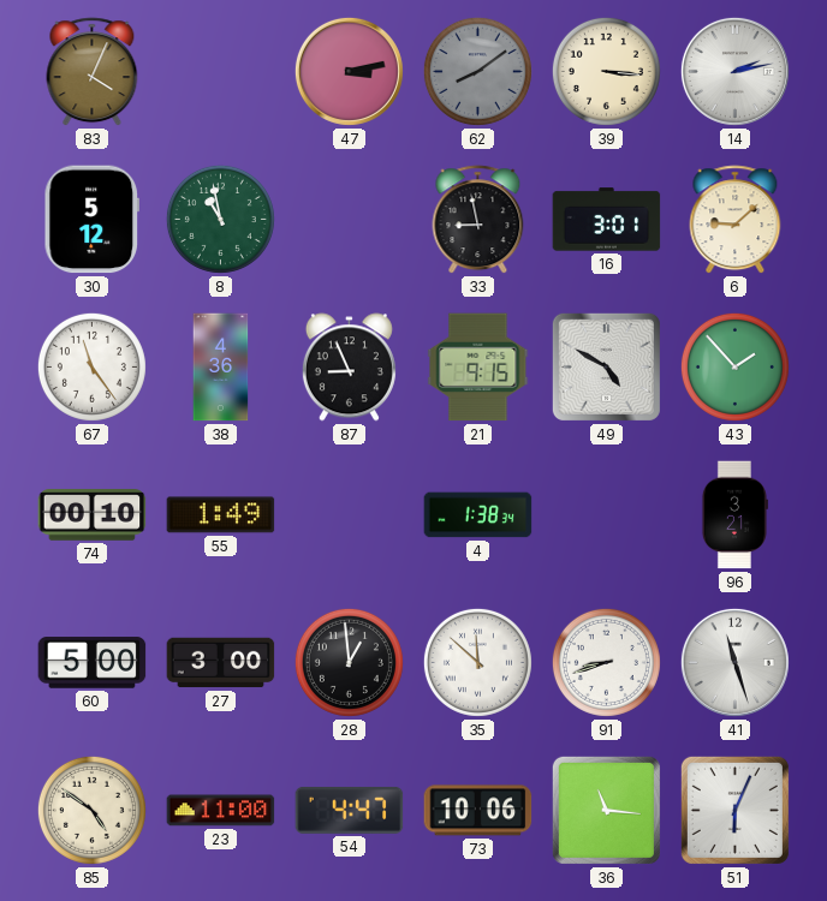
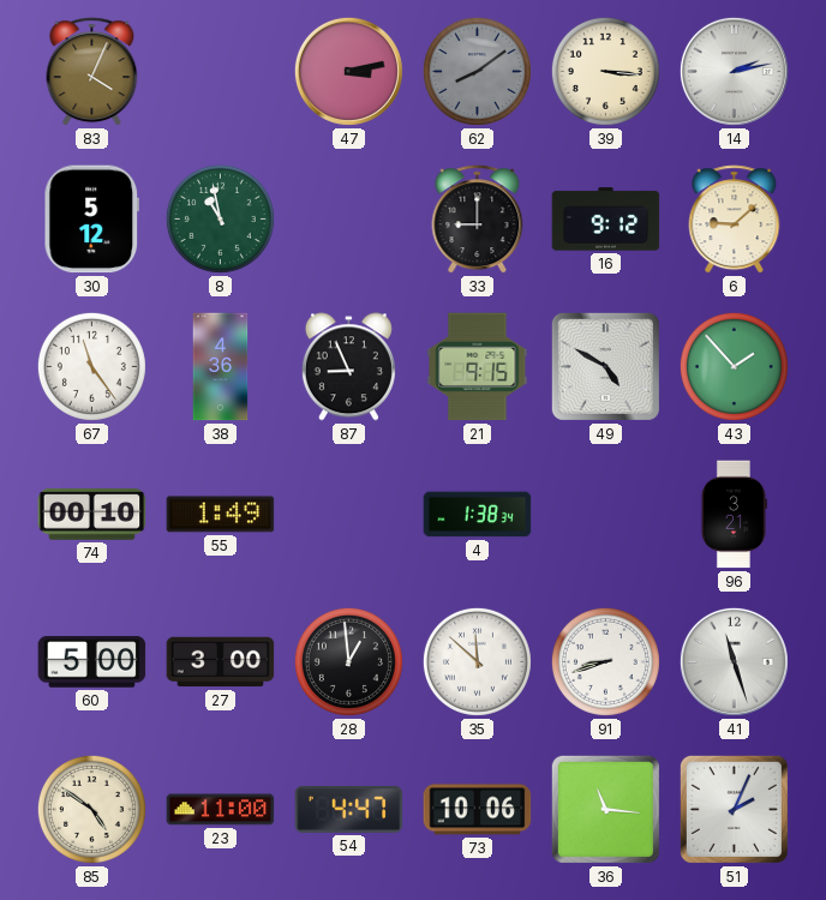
33: 8:58 -> 9:00
16: 3:01 -> 9:12
51: 6:04 -> 2:04
